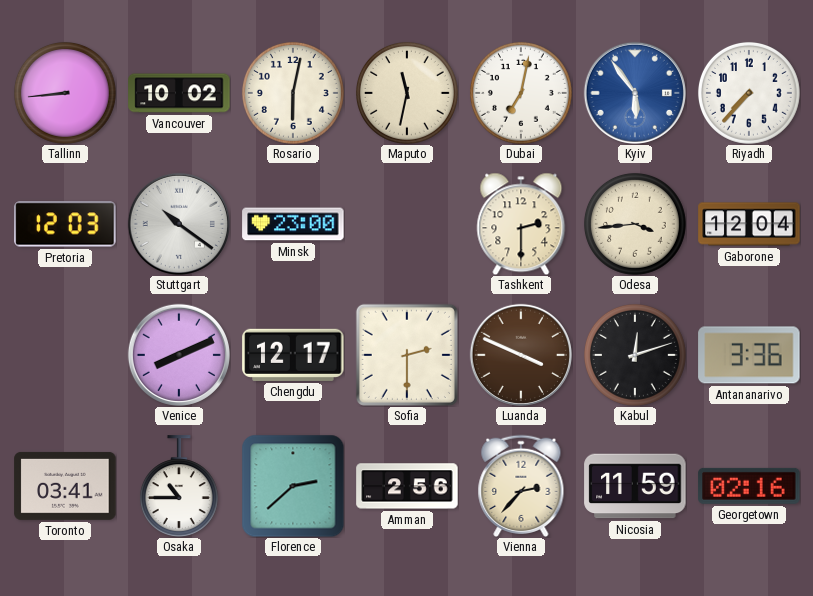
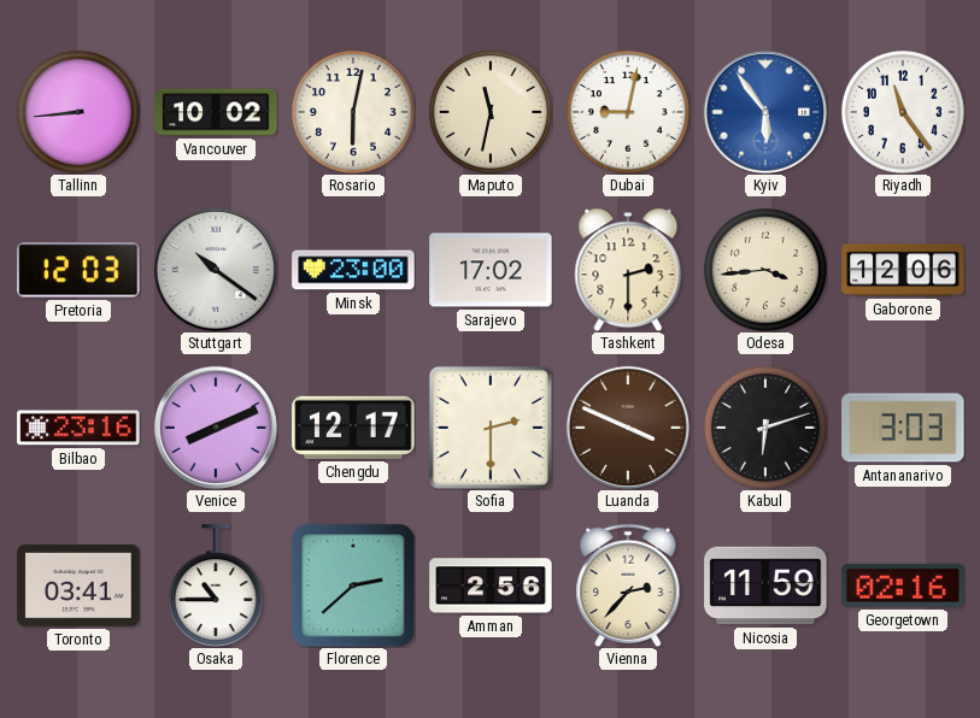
Dubai: 7:02 -> 9:02
Riyadh: 7:37 -> 11:24
Sarajevo: none -> 17:02
Gaborone: 12:04 -> 12:06
Bilbao: none -> 23:16
Kabul: 12:12 -> 6:12
Antananarivo: 3:36 -> 3:03
